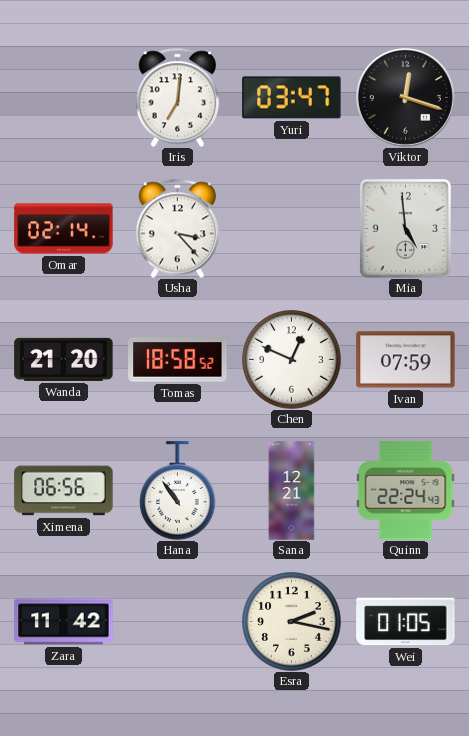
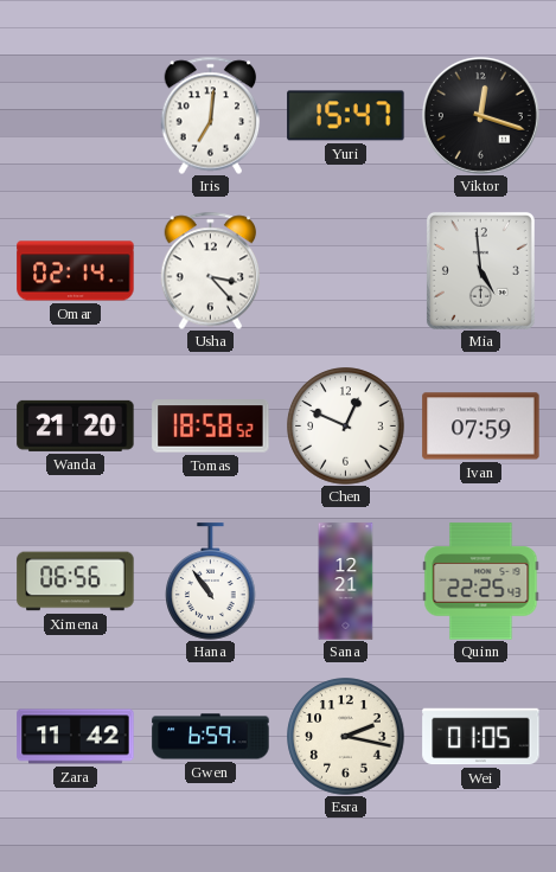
Yuri: 03:47 -> 15:47
Quinn: 22:24 -> 22:25
Gwen: none -> 6:59
